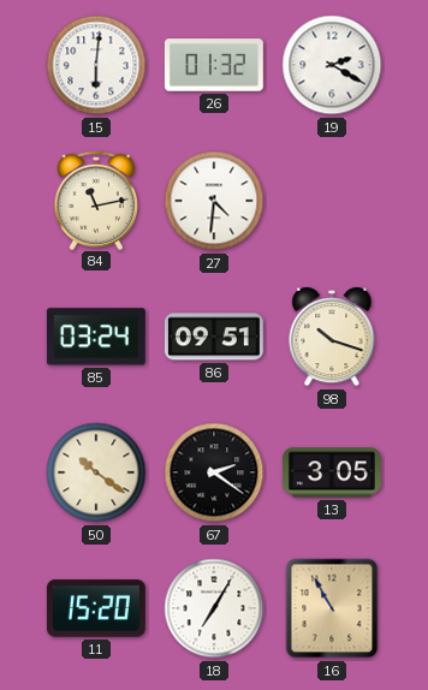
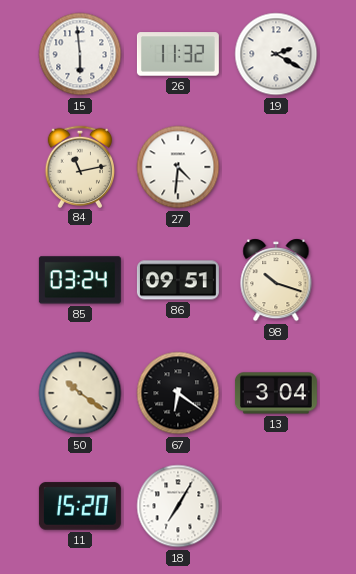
15: 6:01 -> 5:59
26: 01:32 -> 11:32
67: 2:21 -> 6:21
13: 3:05 -> 3:04
16: 10:55 -> none
